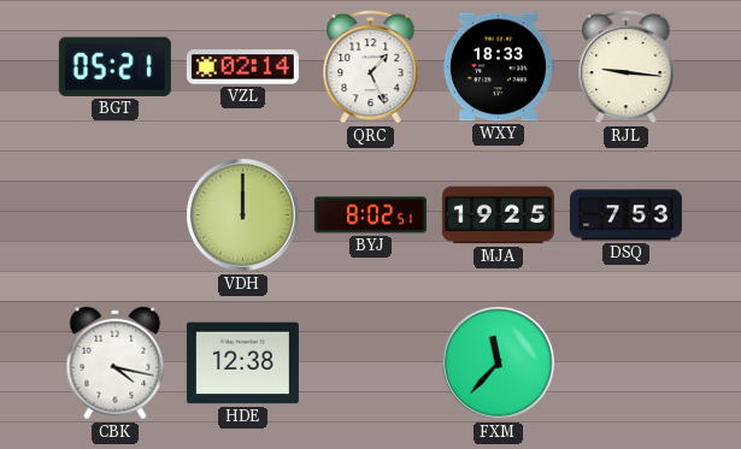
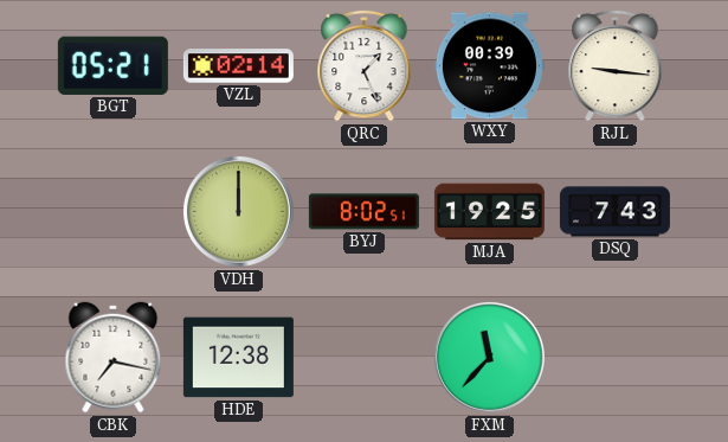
WXY: 18:33 -> 00:39
DSQ: 7:53 -> 7:43
CBK: 4:17 -> 7:17
